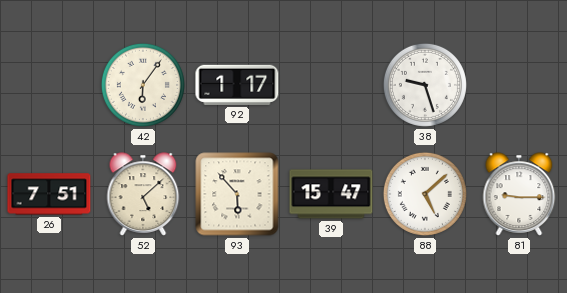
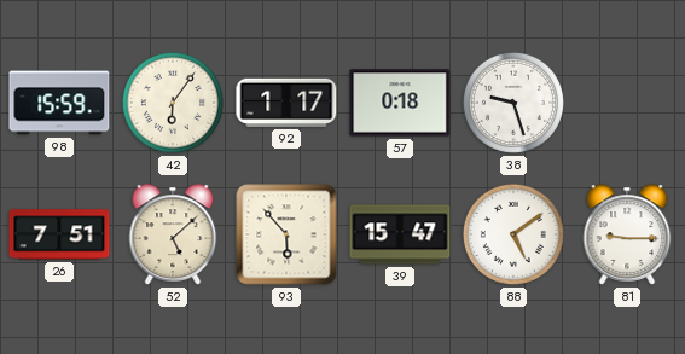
98: none -> 15:59
57: none -> 0:18
88: 5:08 -> 5:09
